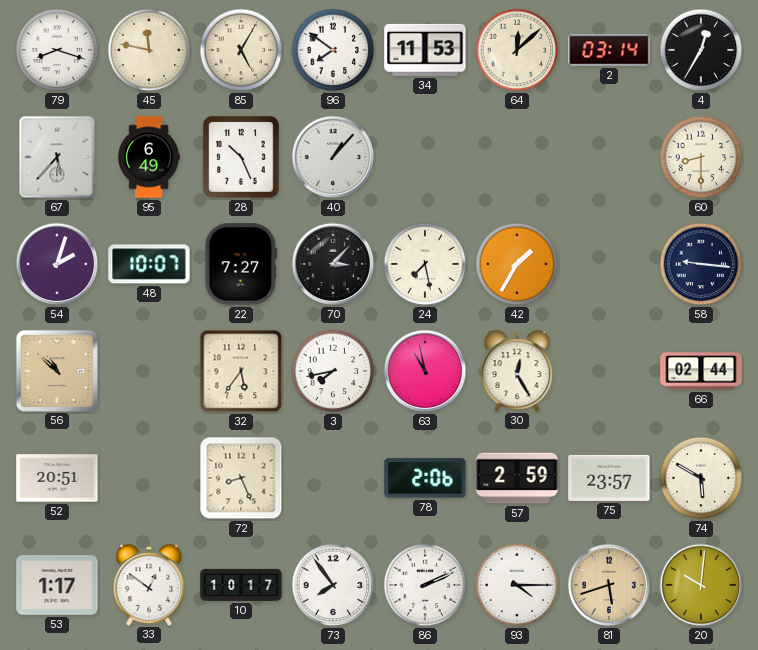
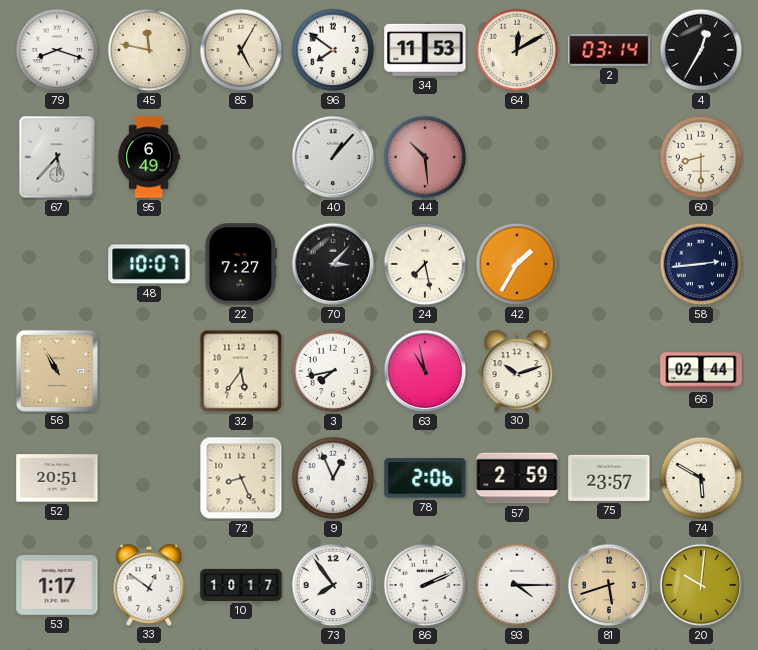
64: 12:08 -> 12:10
28: 10:26 -> none
44: none -> 10:29
54: 2:03 -> none
58: 9:16 -> 2:44
56: 10:52 -> 10:55
30: 12:25 -> 10:12
9: none -> 12:56
